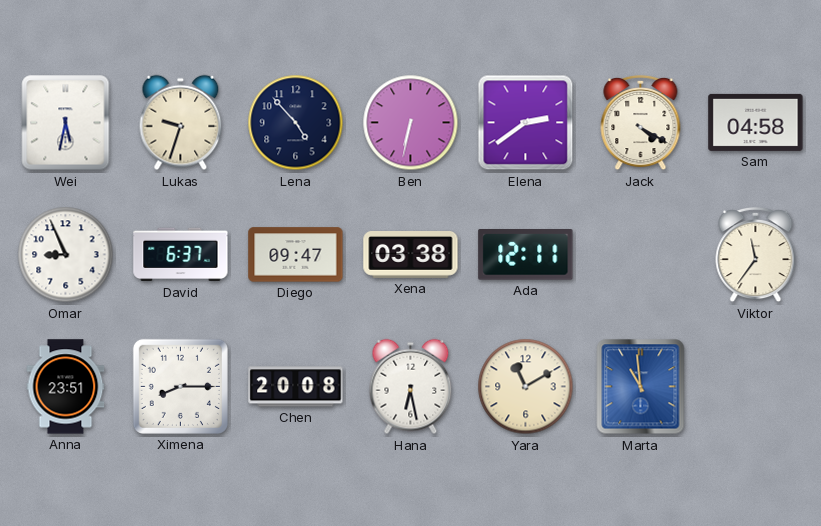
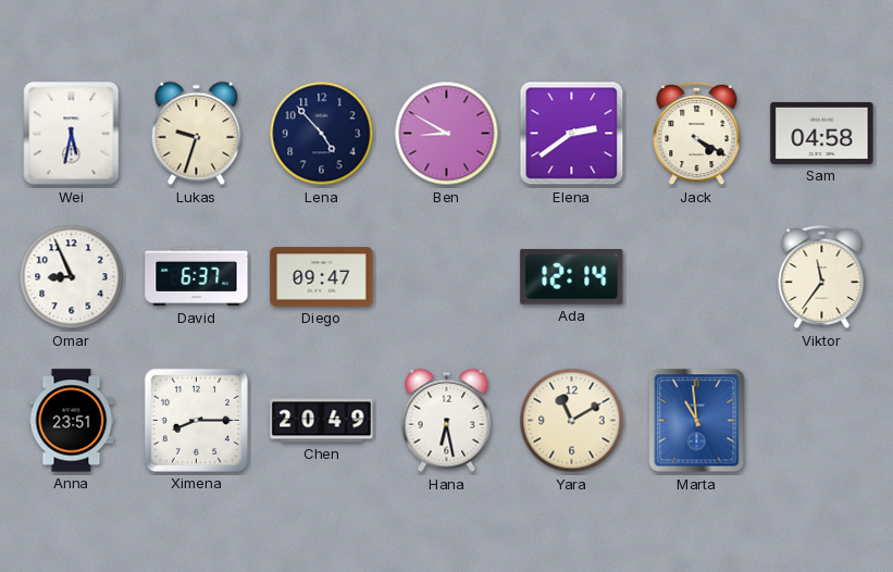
Ben: 6:32 -> 8:50
Xena: 03:38 -> none
Ada: 12:11 -> 12:14
Chen: 20:08 -> 20:49
